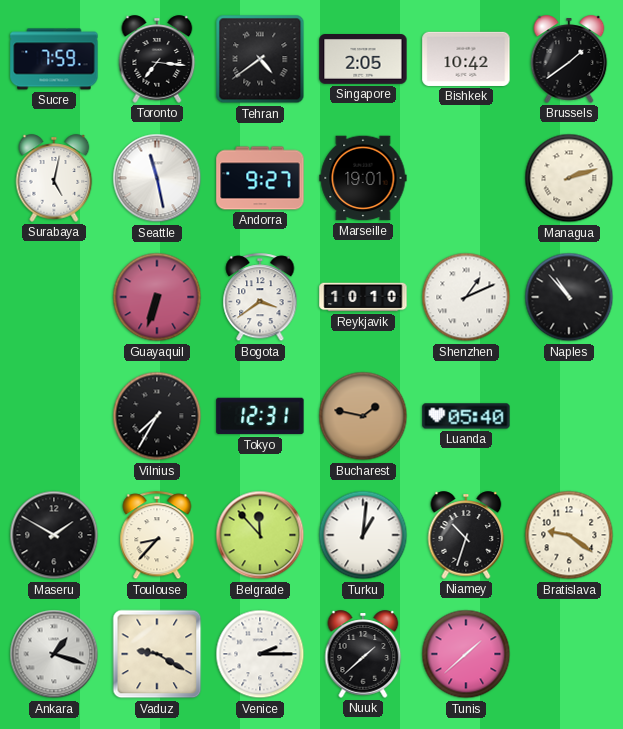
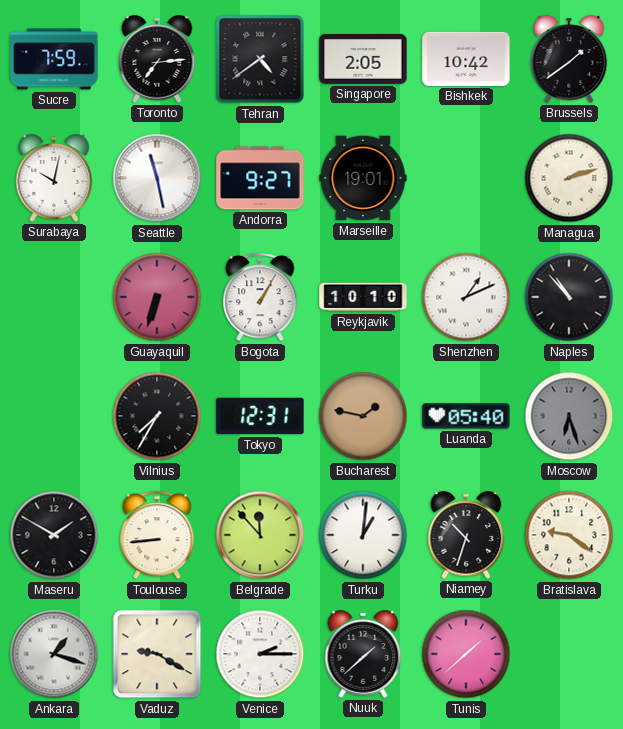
Toronto: 7:16 -> 7:14
Surabaya: 5:02 -> 10:02
Bogota: 3:39 -> 1:05
Moscow: none -> 6:27
Toulouse: 8:37 -> 8:44
